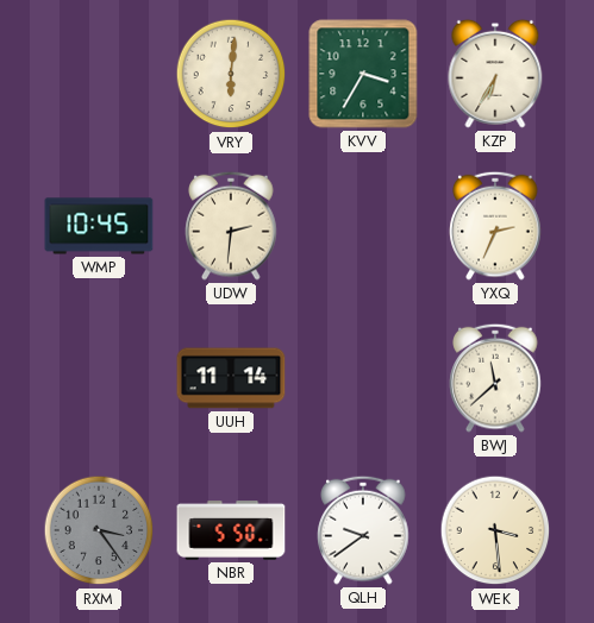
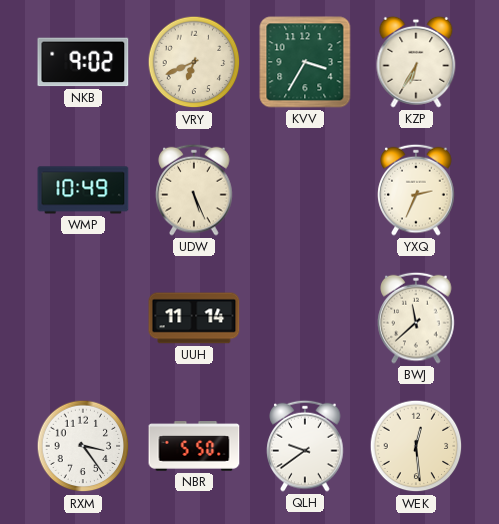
NKB: none -> 9:02
VRY: 6:01 -> 6:41
WMP: 10:45 -> 10:49
UDW: 2:31 -> 5:26
RXM dial: grey -> white
WEK: 3:29 -> 12:29
